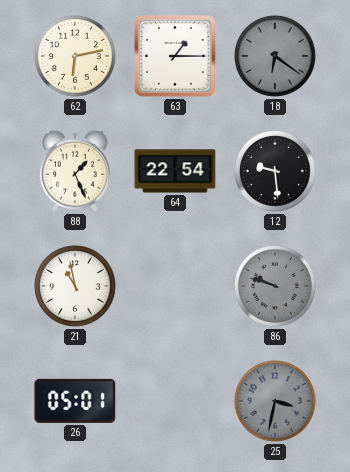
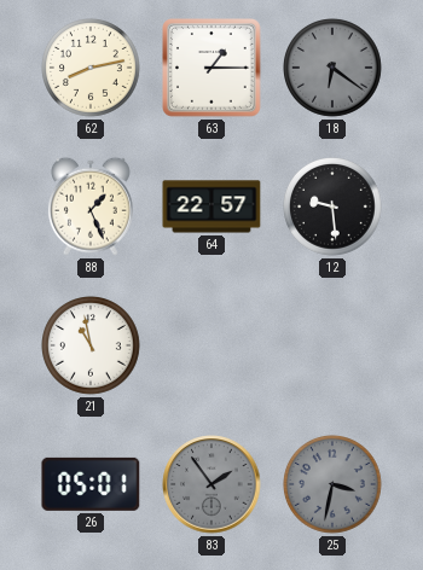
62: 6:13 -> 8:13
64: 22:54 -> 22:57
86: 9:48 -> none
83: none -> 1:54
